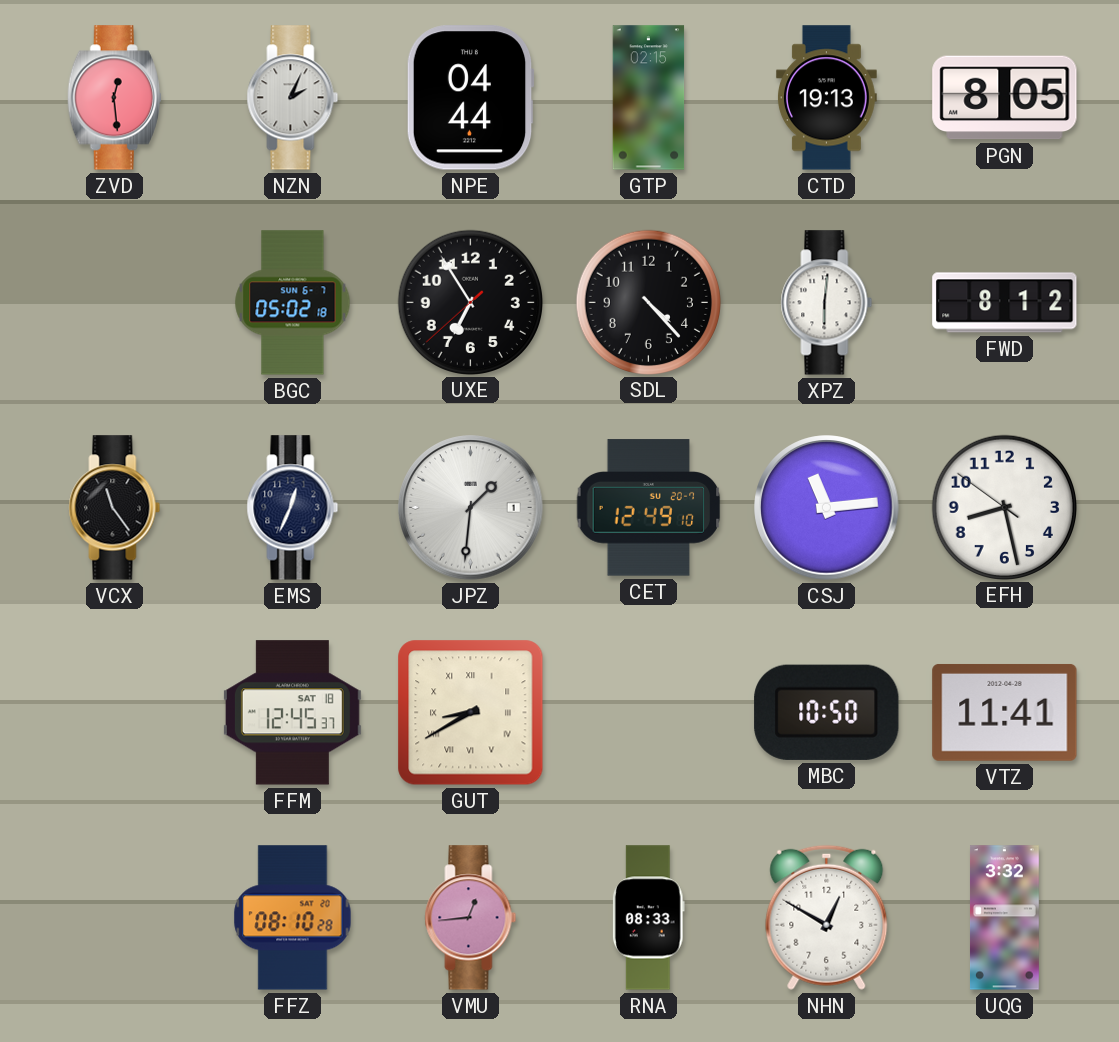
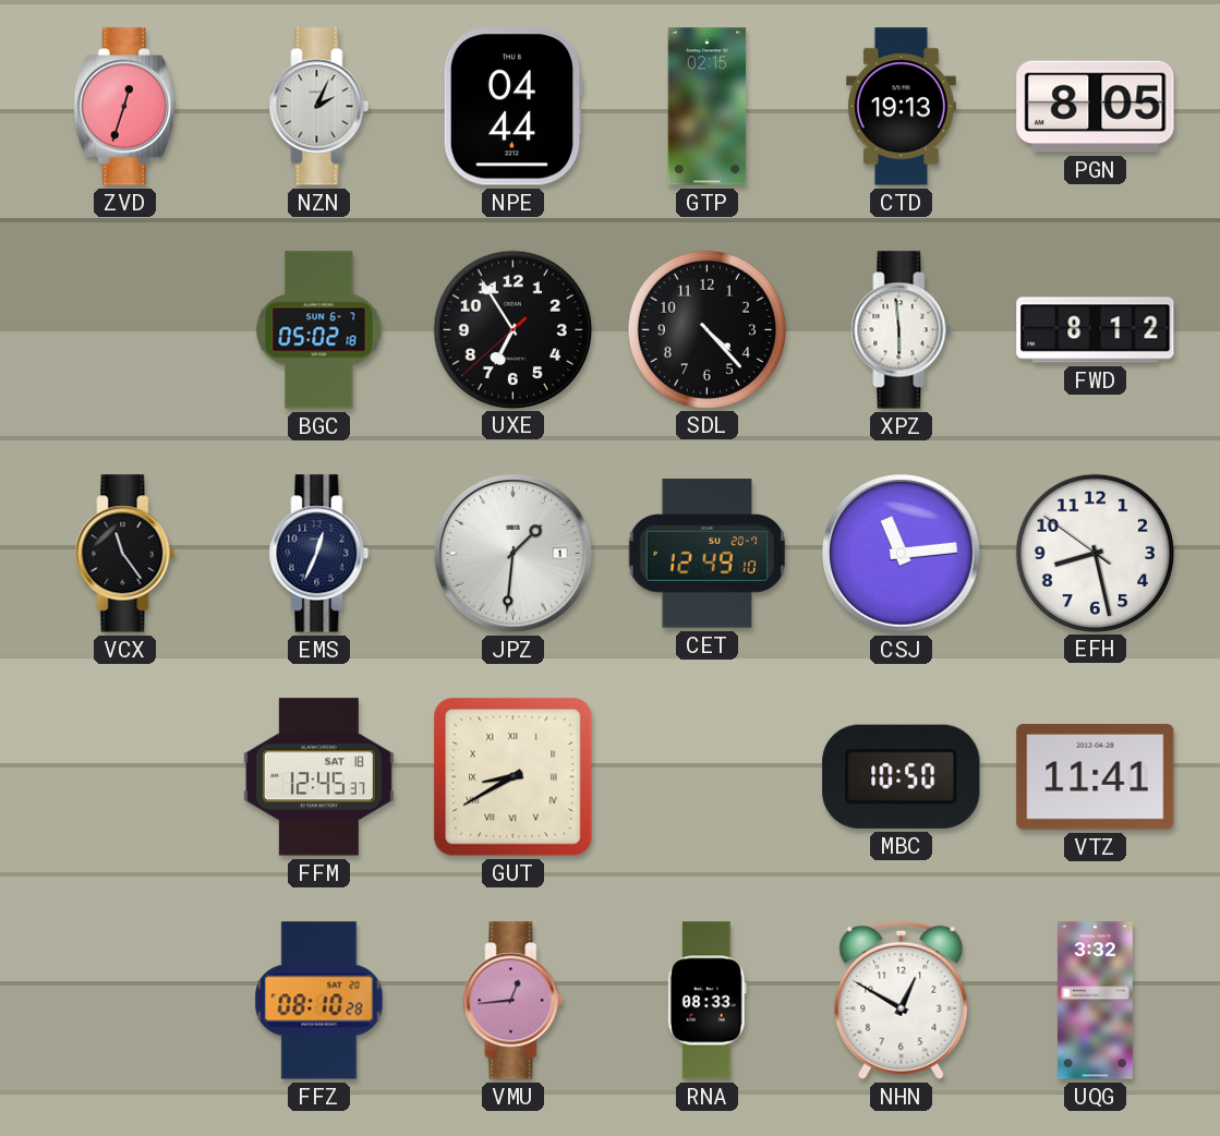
ZVD: 12:29 -> 12:33
XPZ: 6:01 -> 5:59
